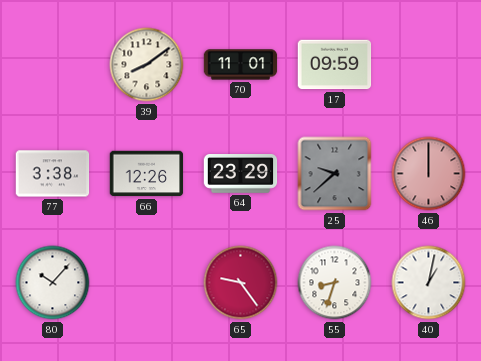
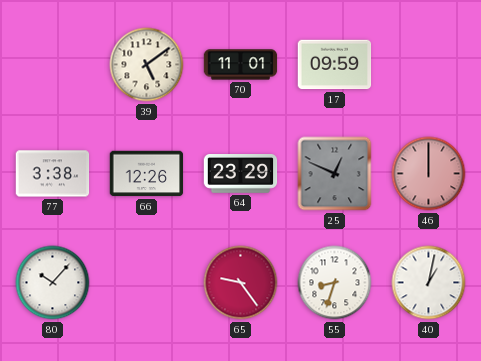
39: 8:09 -> 5:09
25: 9:38 -> 12:49
